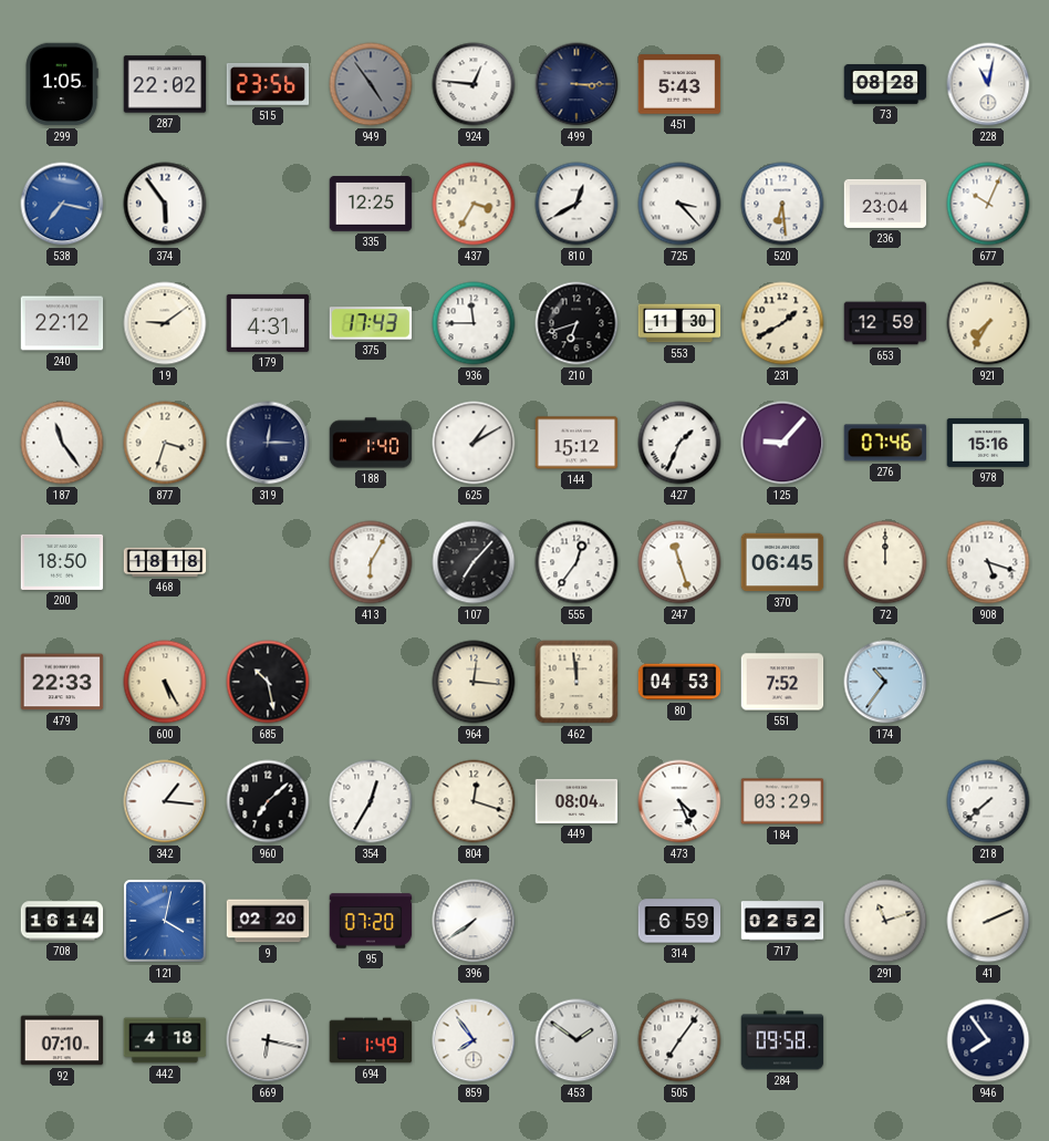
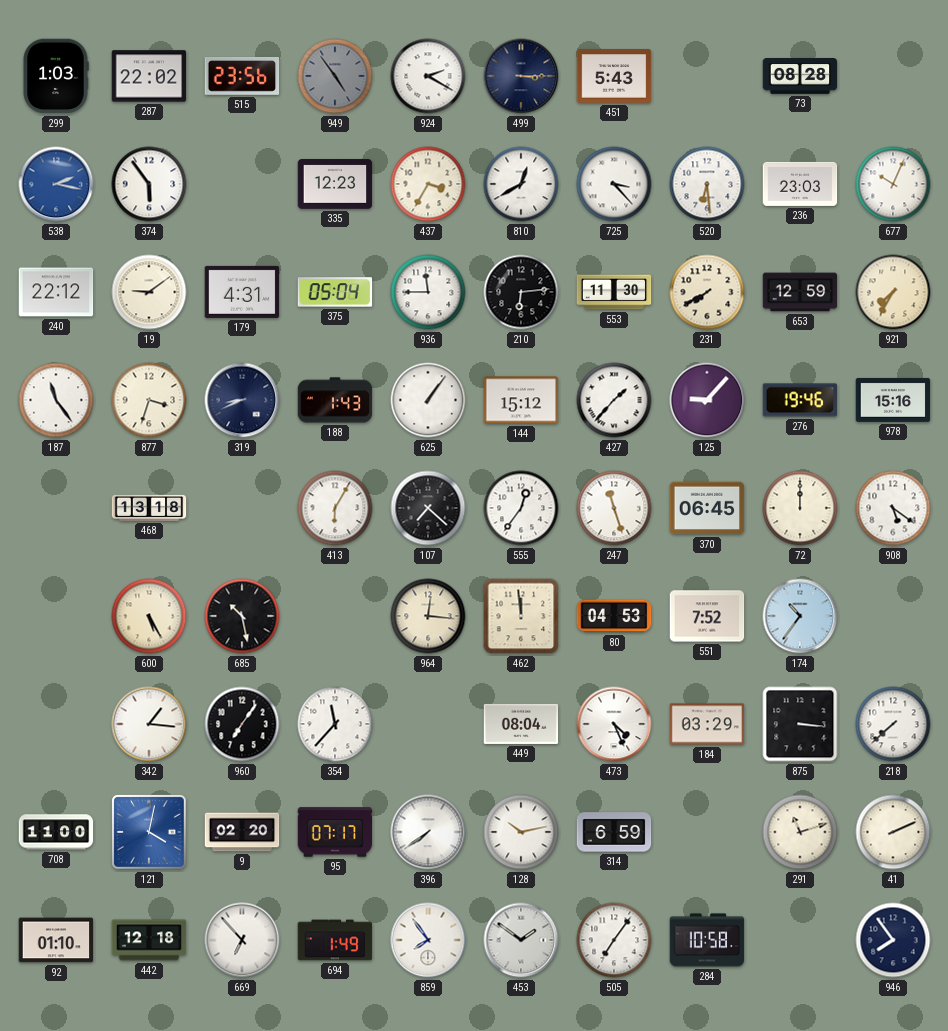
299: 1:05 -> 1:03
924: 12:46 -> 2:20
228: 11:02 -> none
538: 7:17 -> 2:17
335: 12:25 -> 12:23
236: 23:04 -> 23:03
375: 17:43 -> 05:04
210: 6:42 -> 6:14
231: 1:40 -> 7:40
319: 12:15 -> 8:41
188: 1:40 -> 1:43
625: 1:10 -> 1:06
427: 1:34 -> 1:37
276: 07:46 -> 19:46
200: 18:50 -> none
468: 18:18 -> 13:18
107: 7:07 -> 7:22
908: 5:18 -> 5:21
479: 22:33 -> none
960: 7:08 -> 7:06
354: 12:35 -> 11:37
804: 12:18 -> none
875: none -> 3:16
708: 16:14 -> 11:00
95: 07:20 -> 07:17
128: none -> 10:13
717: 02:52 -> none
92: 07:10 -> 01:10
442: 4:18 -> 12:18
669: 6:17 -> 6:53
284: 09:58 -> 10:58
